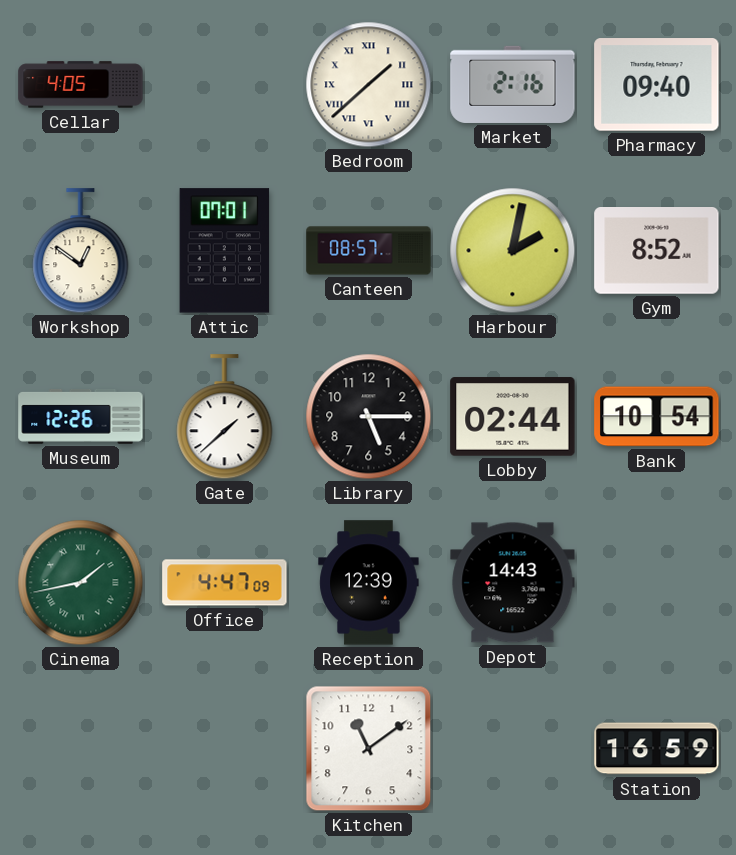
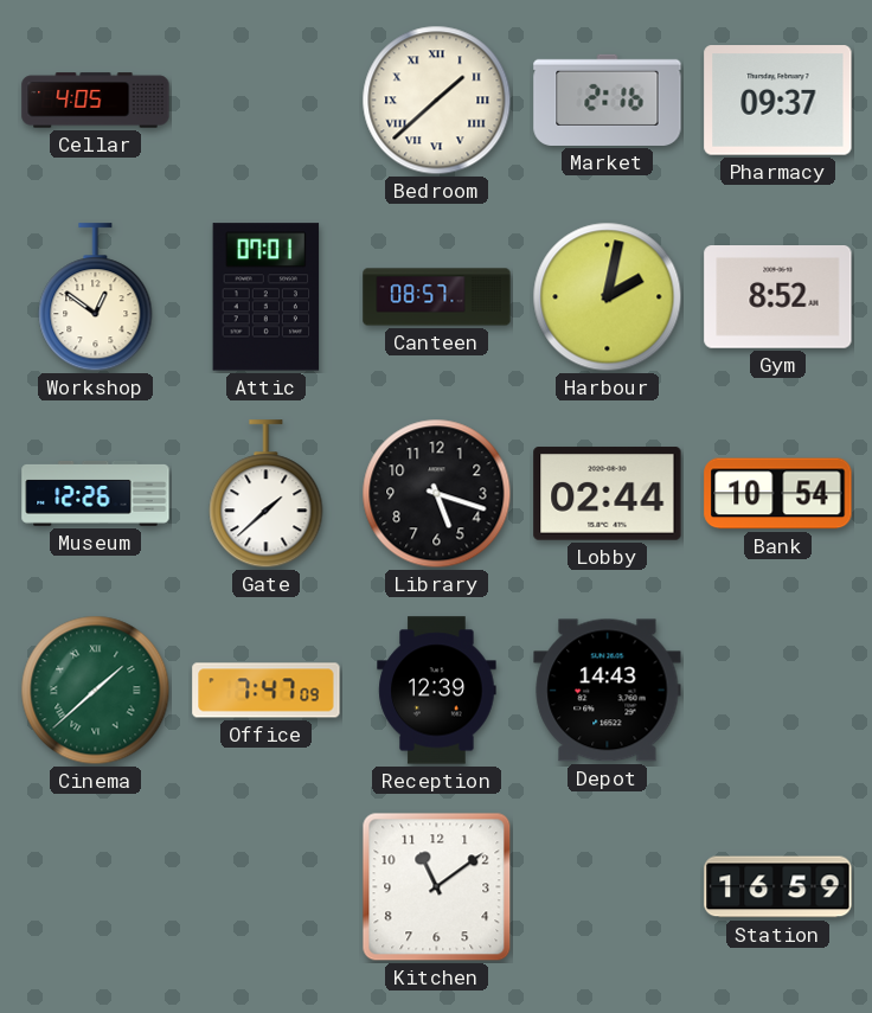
Pharmacy: 09:40 -> 09:37
Library: 5:15 -> 5:18
Cinema: 1:43 -> 1:38
Office: 4:47 -> 7:47
